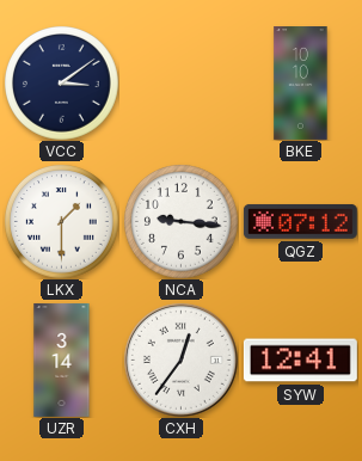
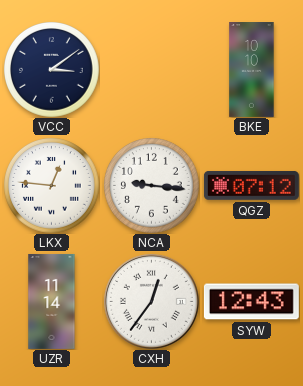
LKX: 1:30 -> 12:46
UZR: 3:14 -> 11:14
SYW: 12:41 -> 12:43
